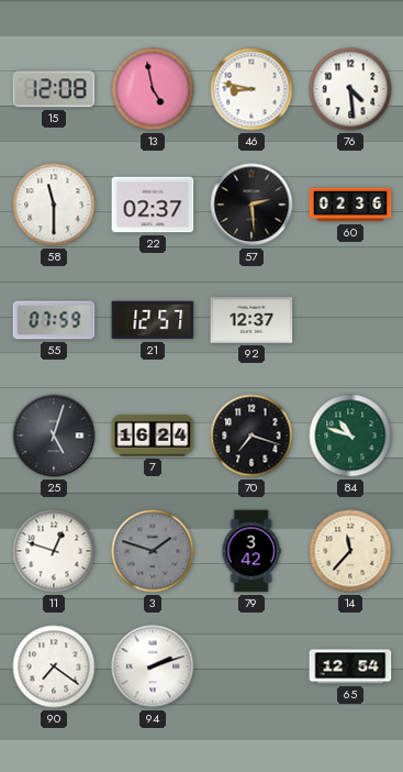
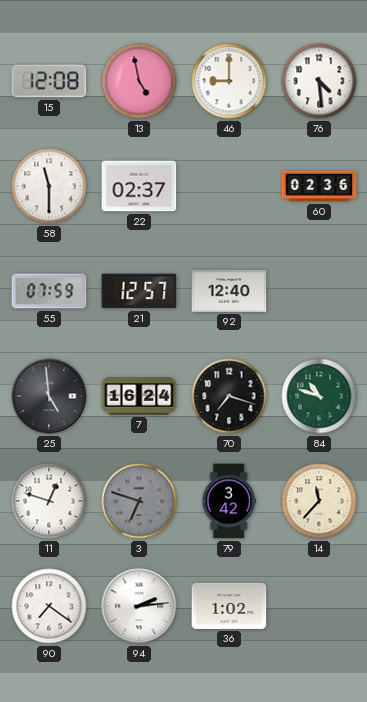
46: 8:47 -> 9:00
57: 2:29 -> none
92: 12:37 -> 12:40
25: 5:03 -> 4:59
3: 1:48 -> 6:48
94: 2:12 -> 2:14
36: none -> 1:02
65: 12:54 -> none
